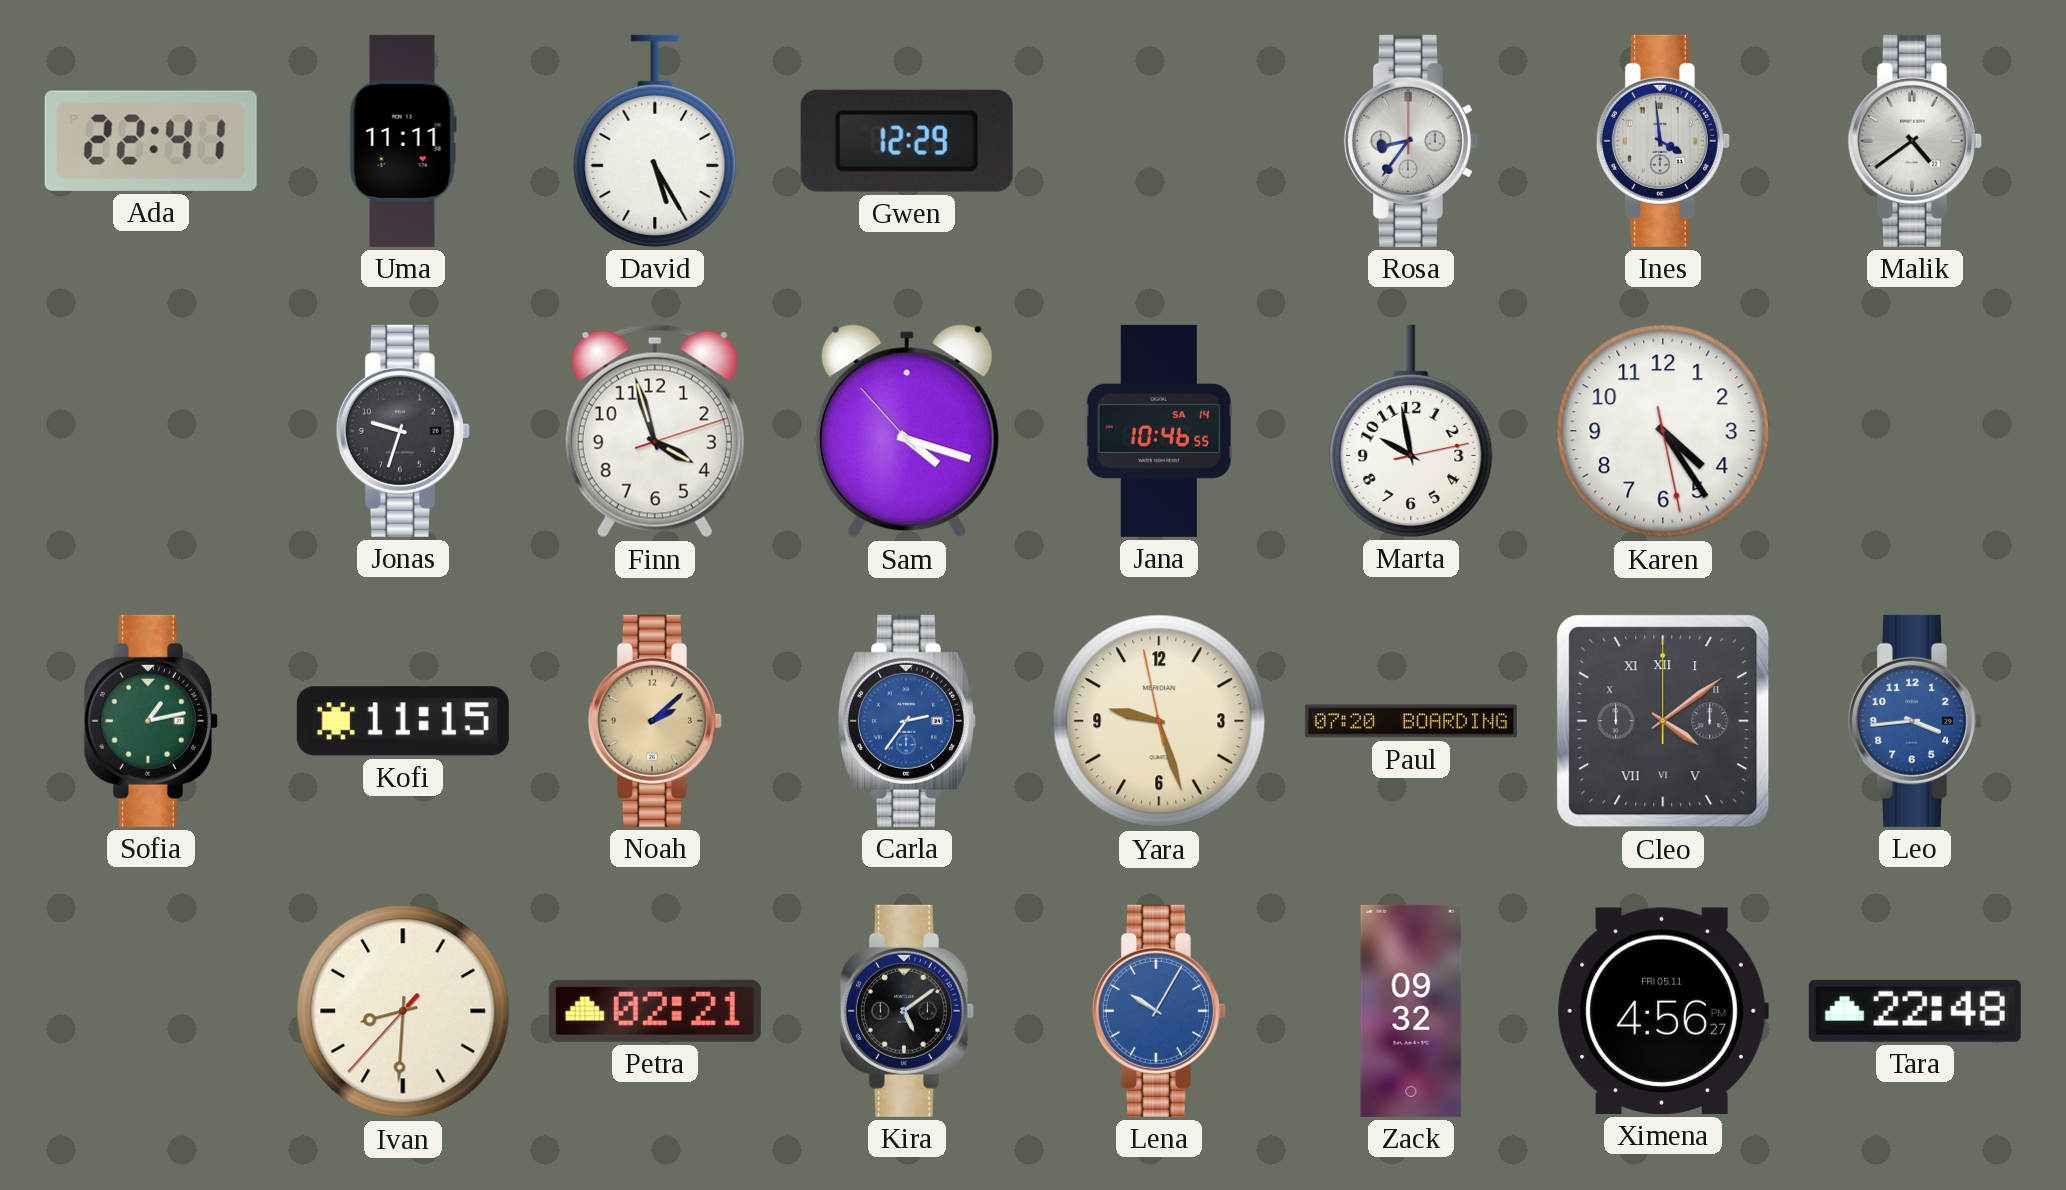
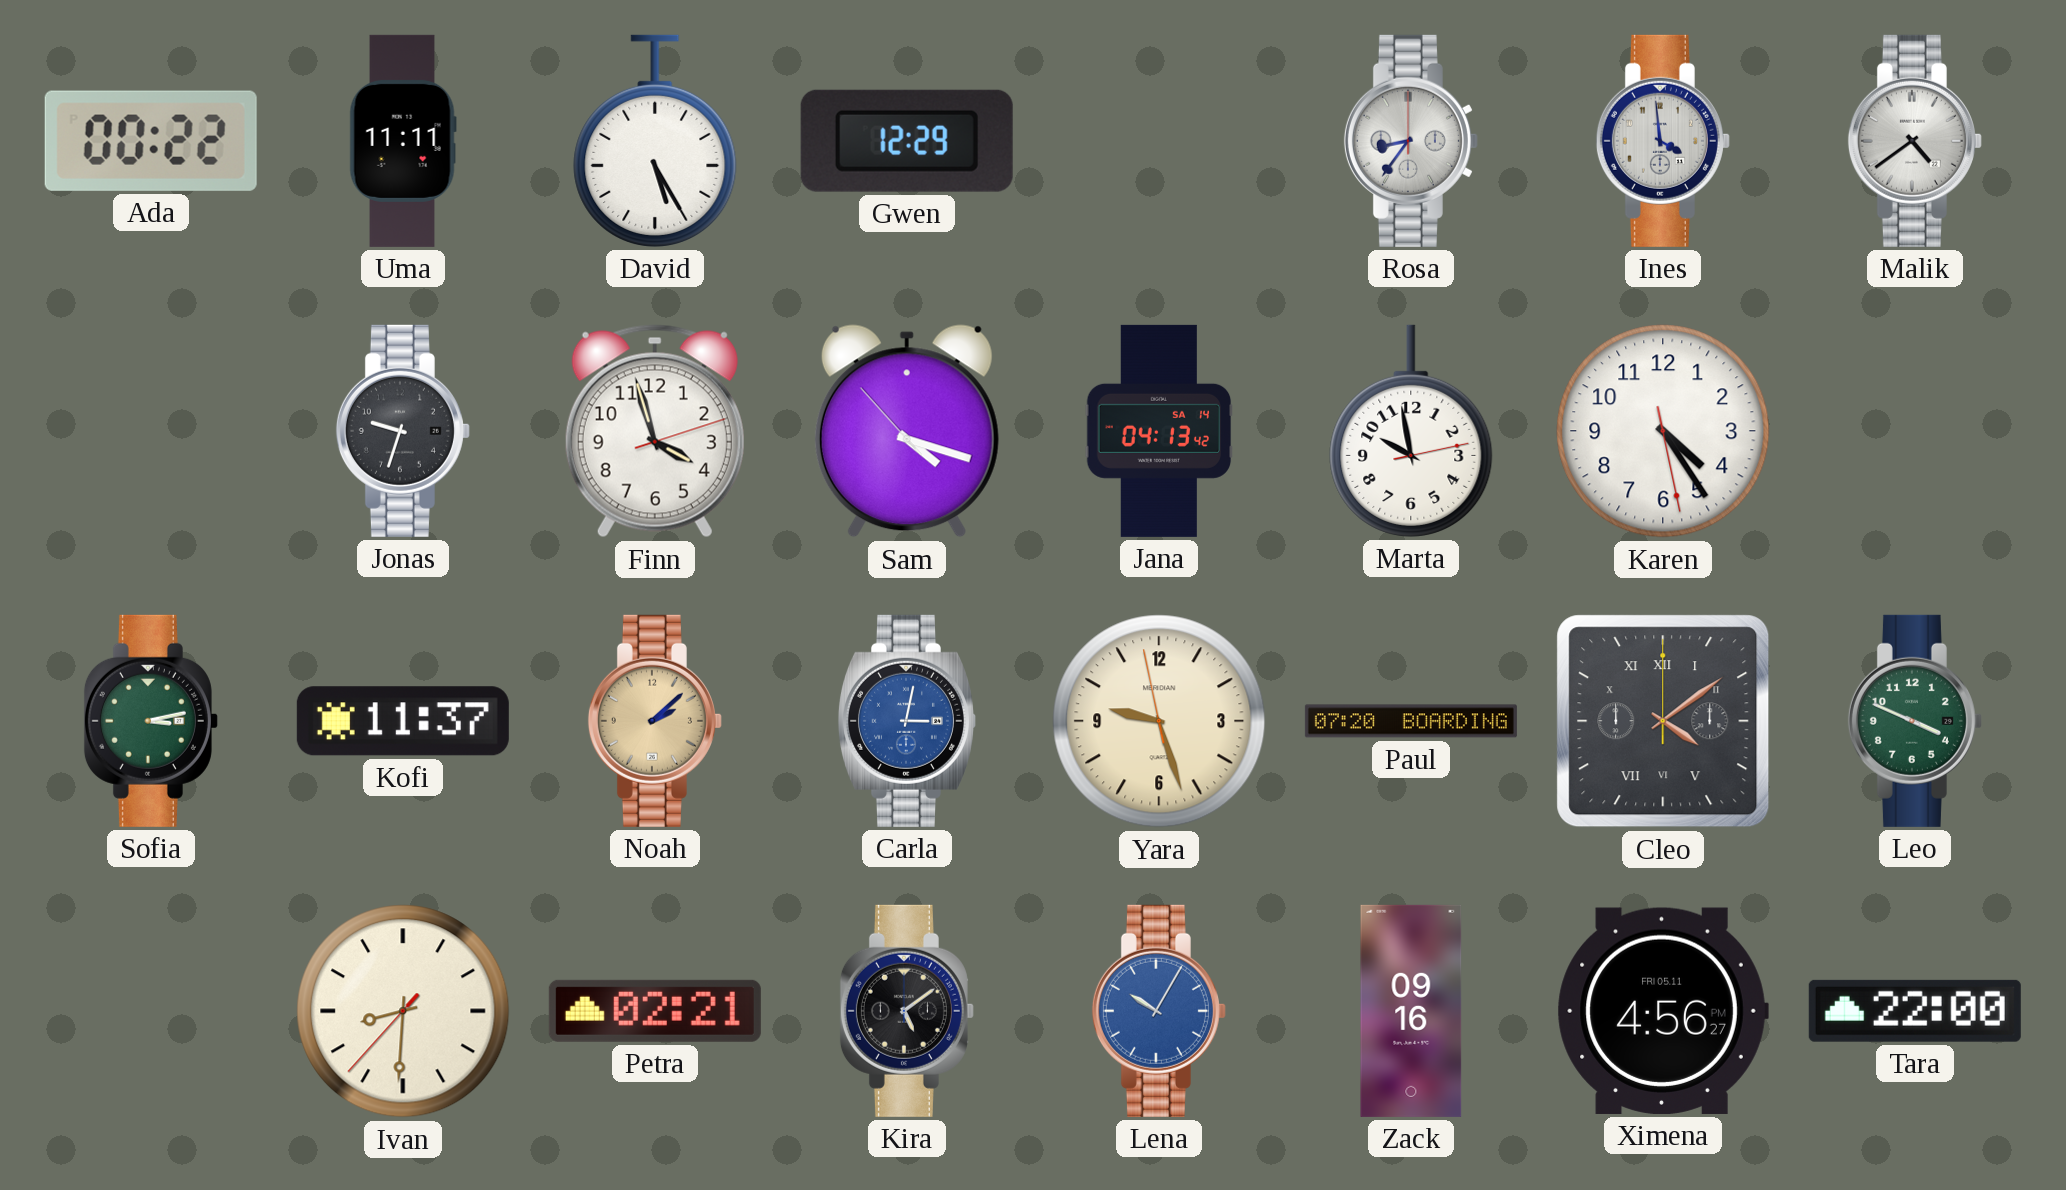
Ada: 22:41 -> 00:22
Jana: 10:46 -> 04:13
Sofia: 1:13 -> 3:13
Kofi: 11:15 -> 11:37
Carla: 2:36 -> 3:02
Leo: 3:44 -> 3:49
Leo dial: blue -> green
Zack: 09:32 -> 09:16
Tara: 22:48 -> 22:00
